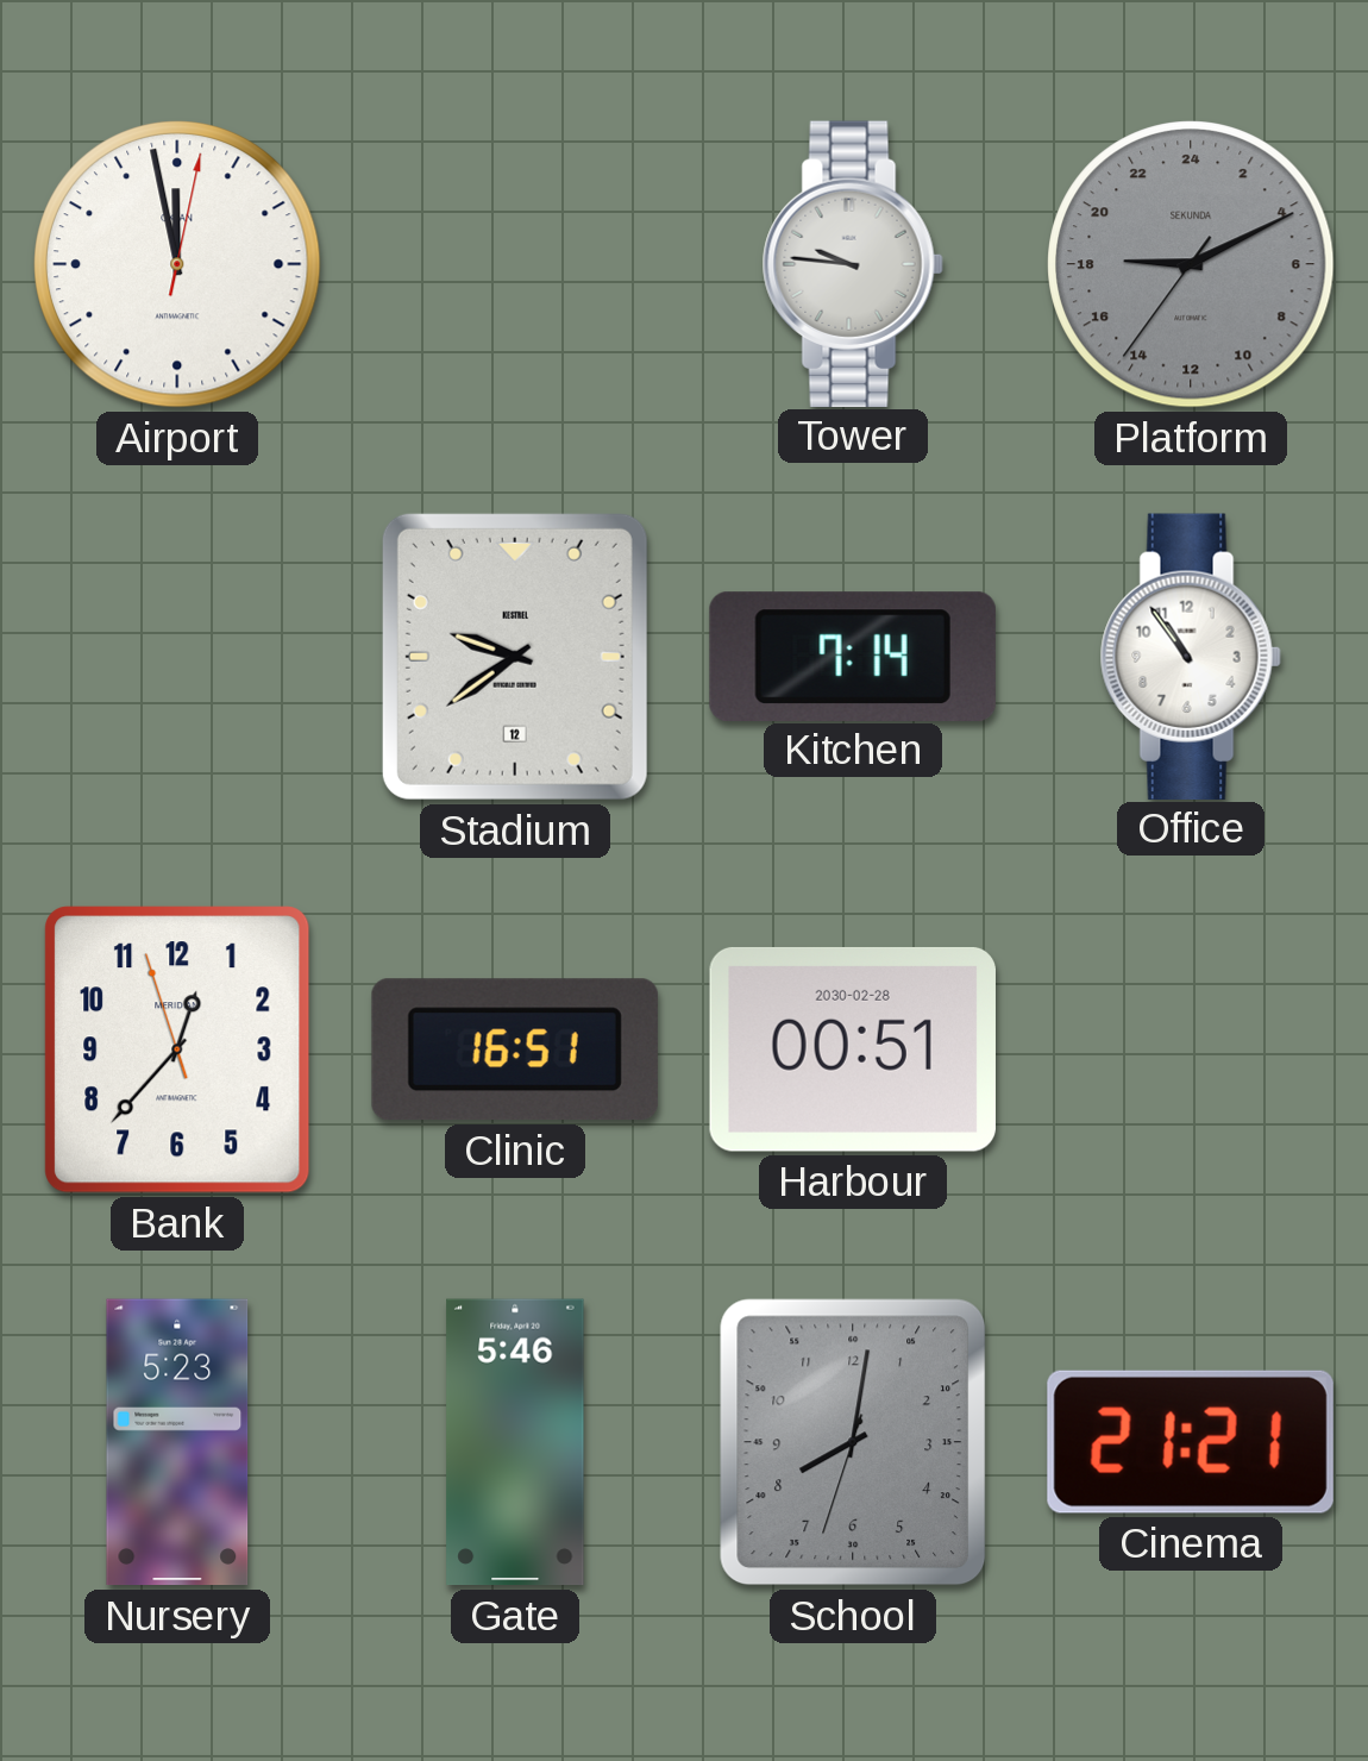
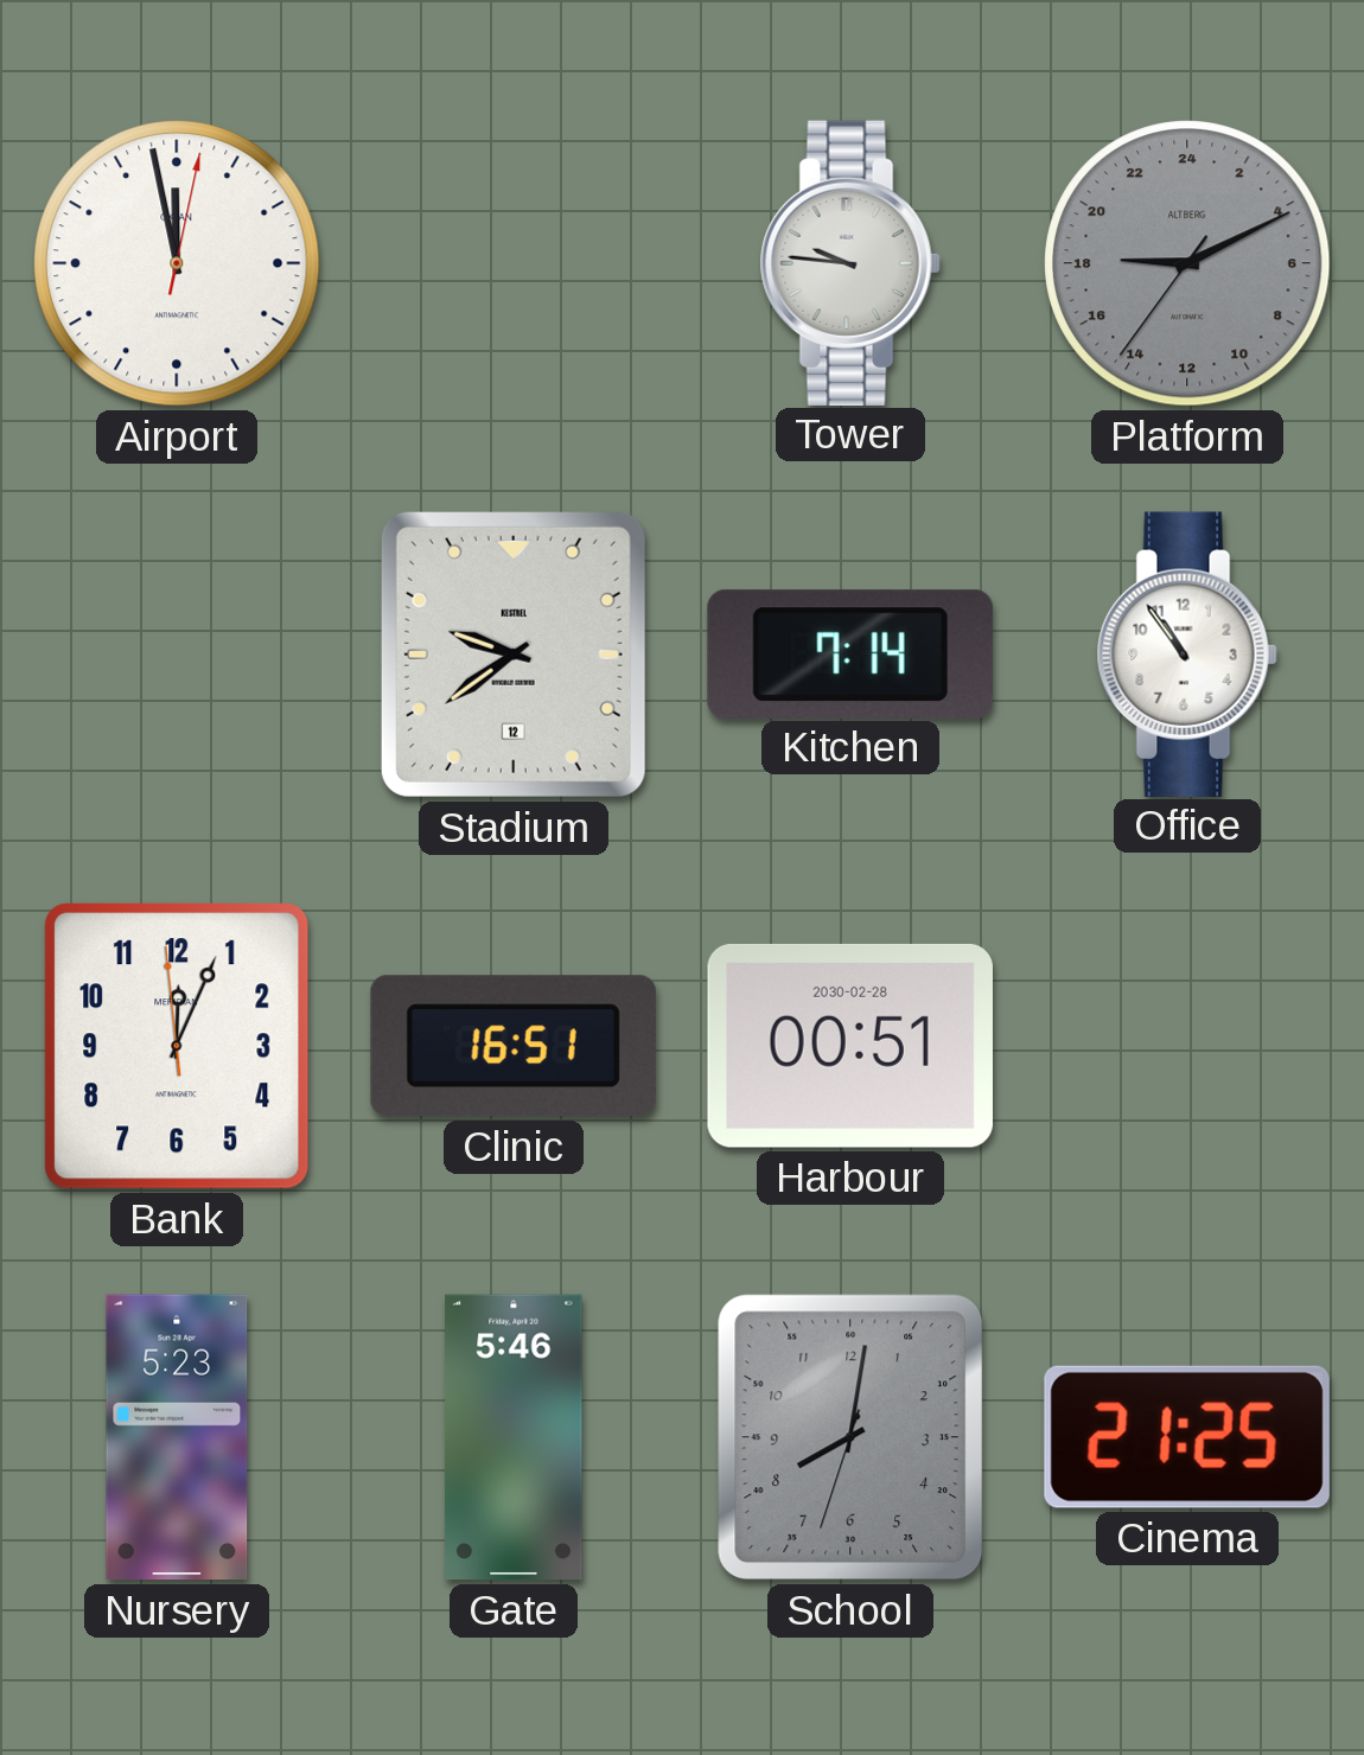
Platform brand: SEKUNDA -> ALTBERG
Bank: 12:36 -> 12:03
Cinema: 21:21 -> 21:25
